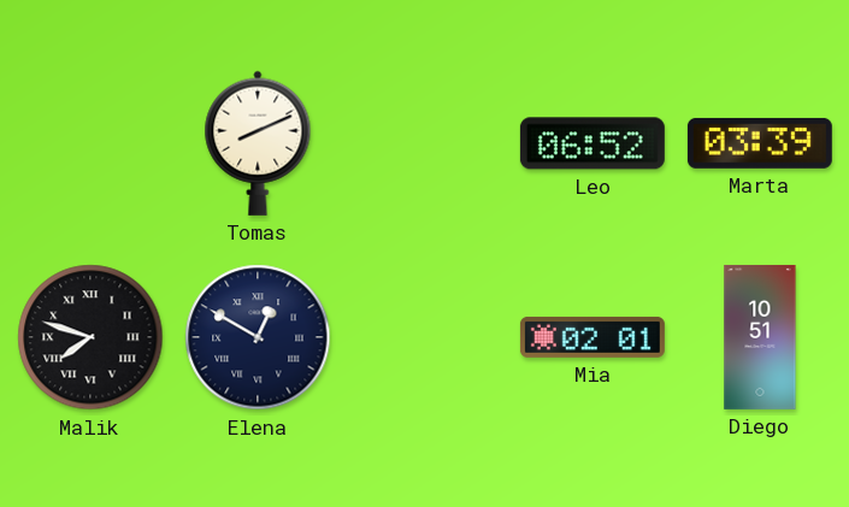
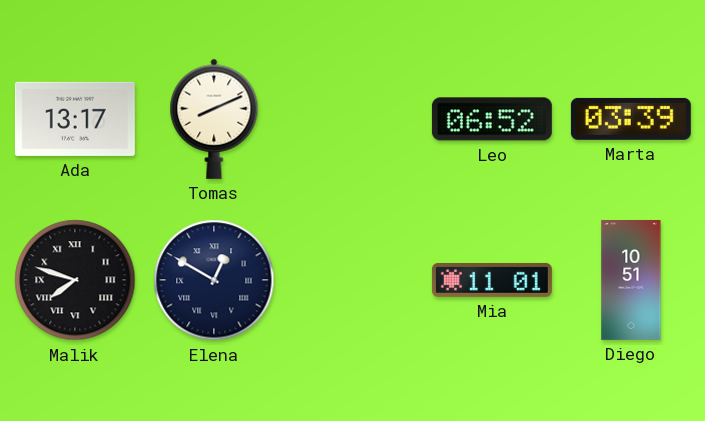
Ada: none -> 13:17
Mia: 02:01 -> 11:01
